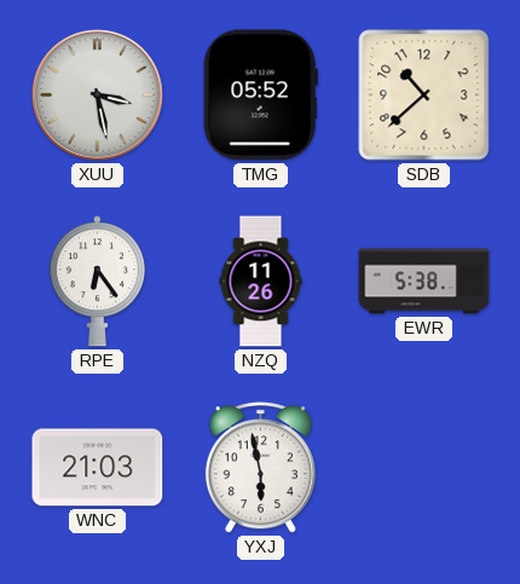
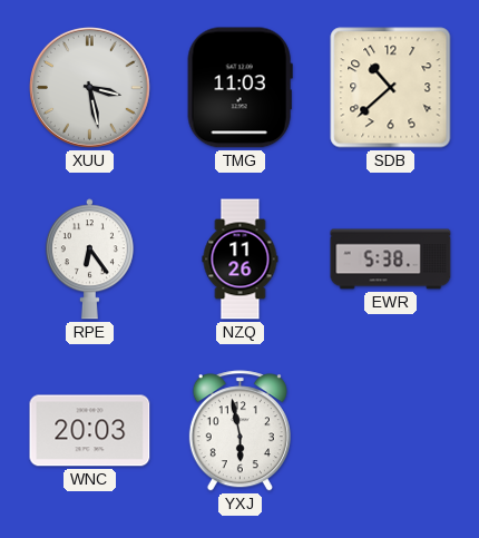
TMG: 05:52 -> 11:03
WNC: 21:03 -> 20:03
